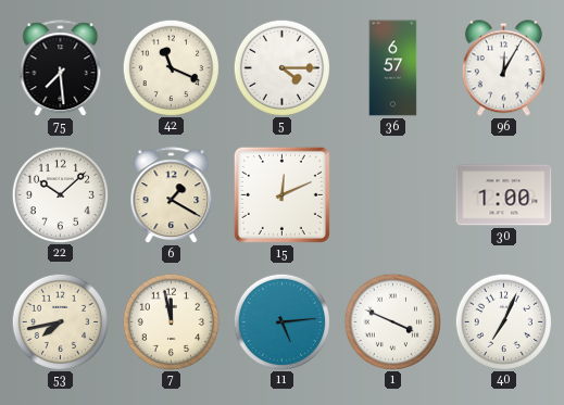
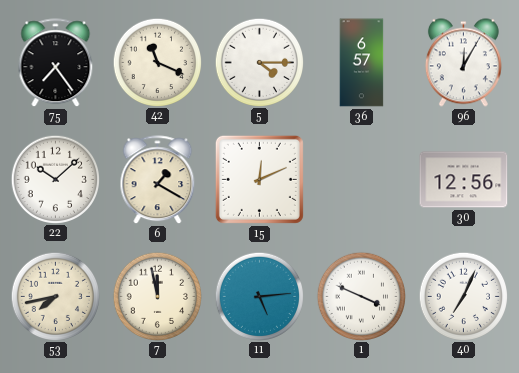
75: 7:29 -> 7:24
30: 1:00 -> 12:56
